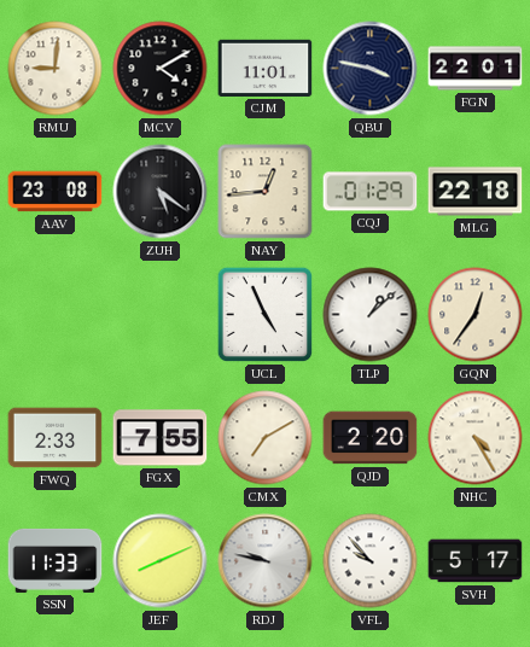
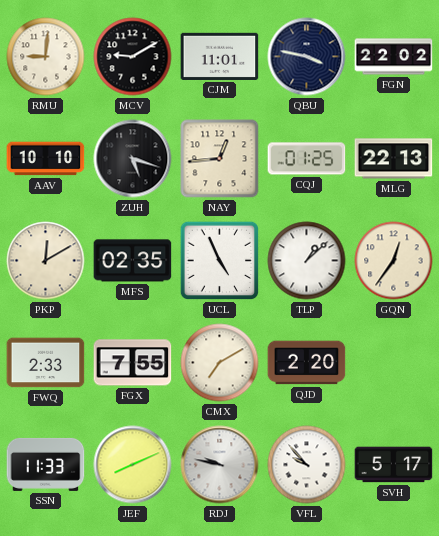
MCV: 4:10 -> 9:10
FGN: 22:01 -> 22:02
AAV: 23:08 -> 10:10
ZUH: 5:21 -> 5:18
CQJ: 01:29 -> 01:25
MLG: 22:18 -> 22:13
PKP: none -> 12:10
MFS: none -> 02:35
NHC: 4:25 -> none
